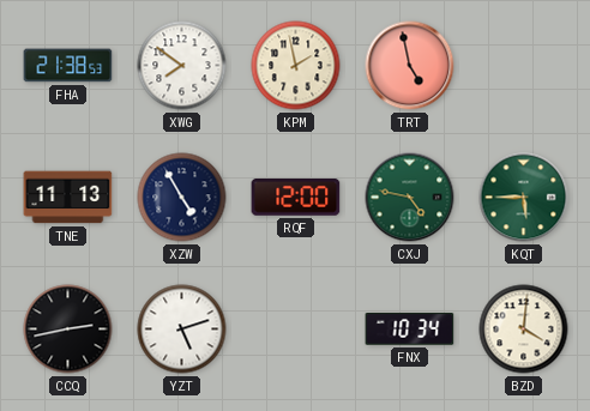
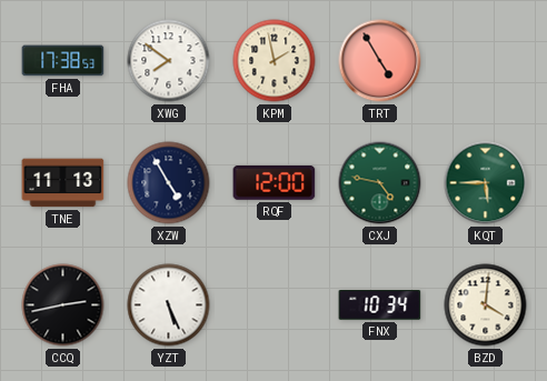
FHA: 21:38 -> 17:38
TRT: 4:58 -> 4:55
YZT: 5:12 -> 5:26
